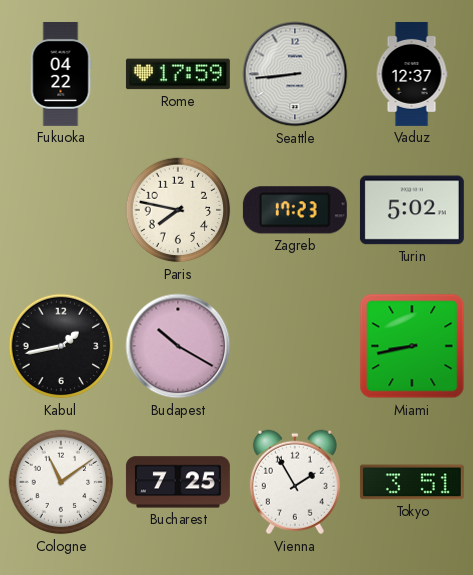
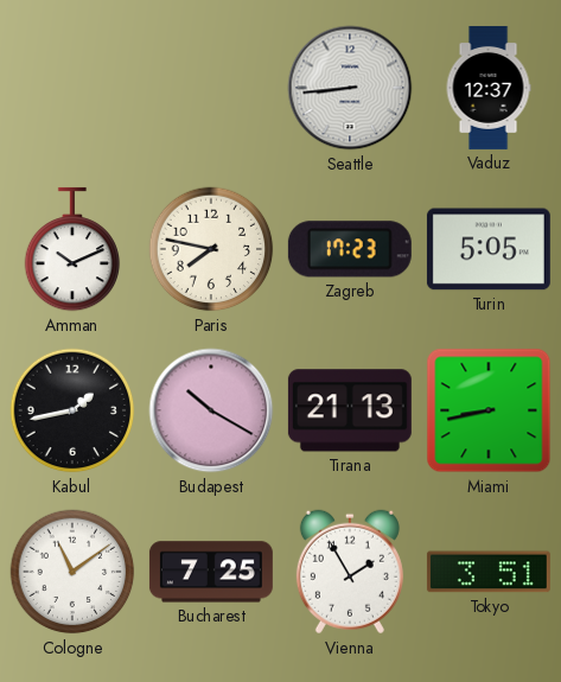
Fukuoka: 04:22 -> none
Rome: 17:59 -> none
Amman: none -> 10:11
Turin: 5:02 -> 5:05
Tirana: none -> 21:13
